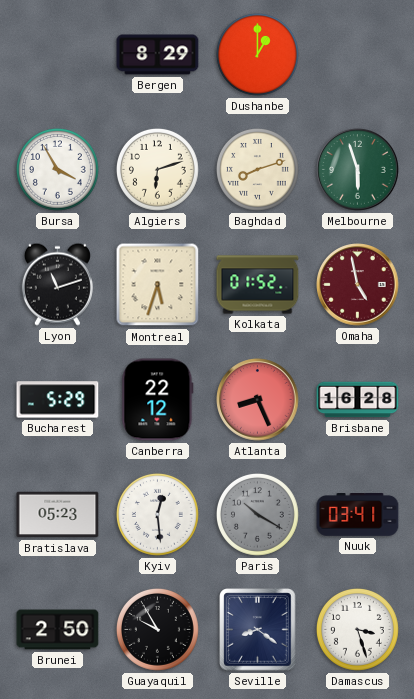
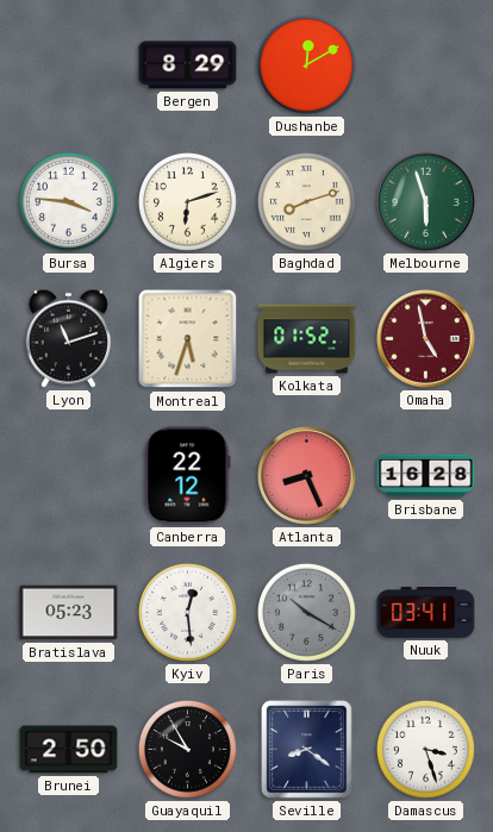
Dushanbe: 1:00 -> 12:10
Bursa: 3:55 -> 3:46
Bucharest: 5:29 -> none
